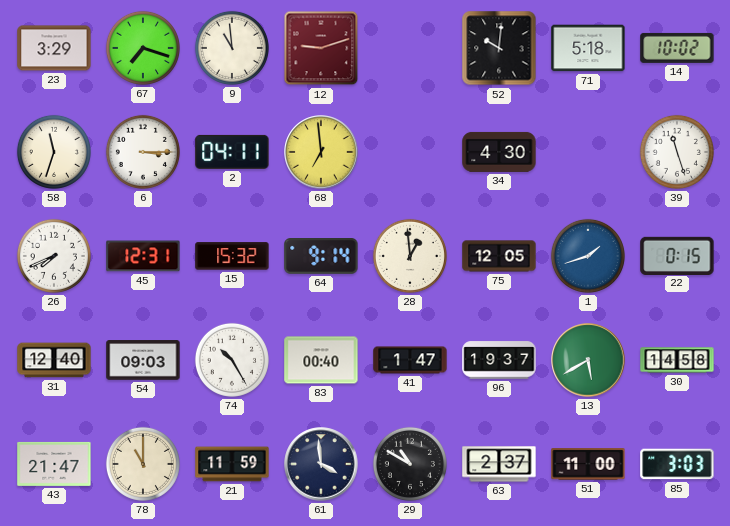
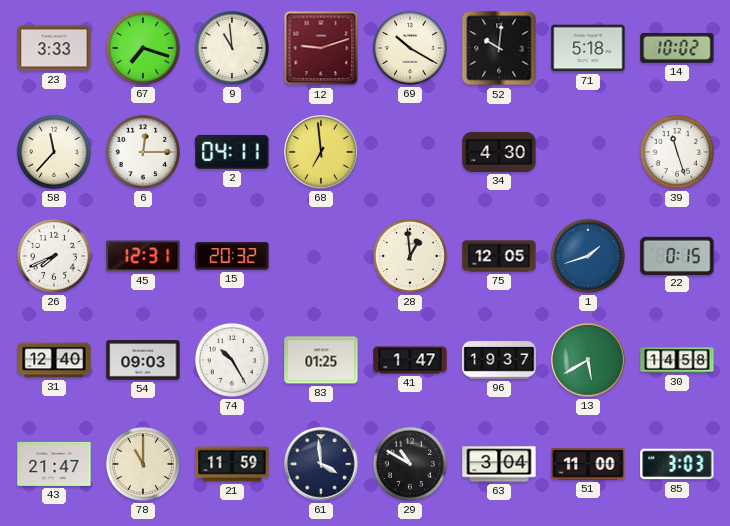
23: 3:29 -> 3:33
69: none -> 10:20
58: 11:33 -> 11:37
6: 3:15 -> 12:15
15: 15:32 -> 20:32
64: 9:14 -> none
83: 00:40 -> 01:25
63: 2:37 -> 3:04
